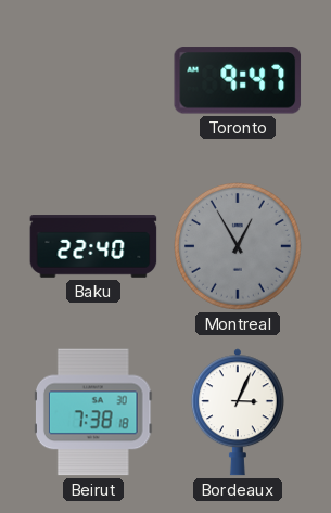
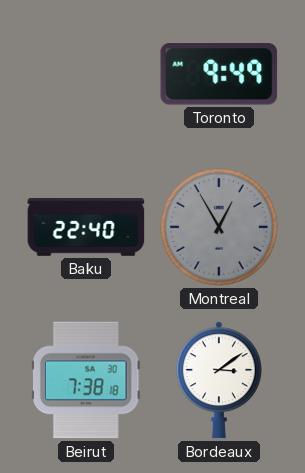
Toronto: 9:47 -> 9:49
Bordeaux: 3:04 -> 3:09
